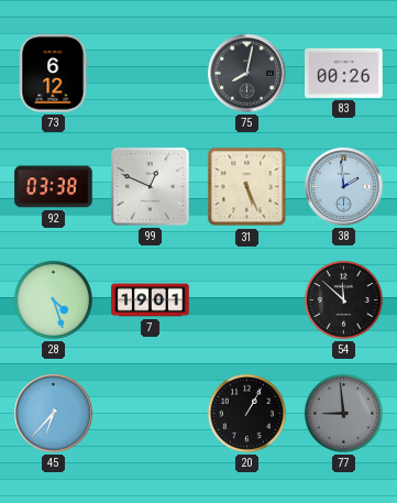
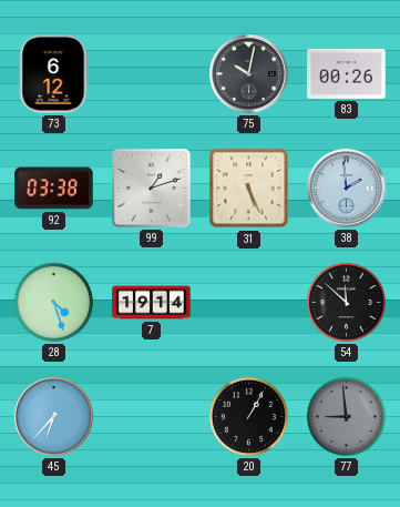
75: 8:02 -> 10:02
99: 12:49 -> 1:12
7: 19:01 -> 19:14
